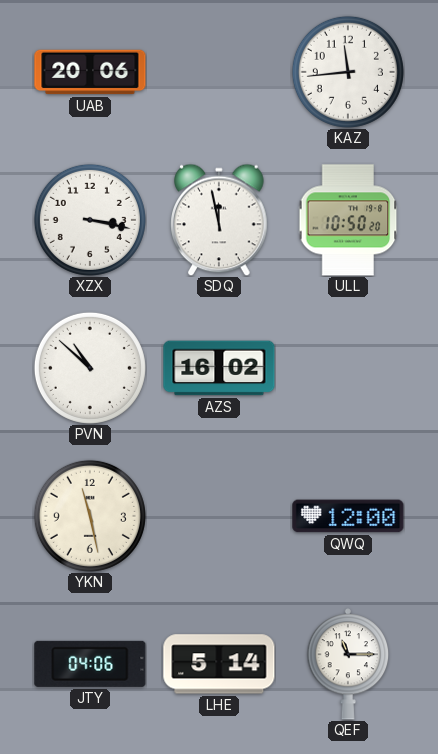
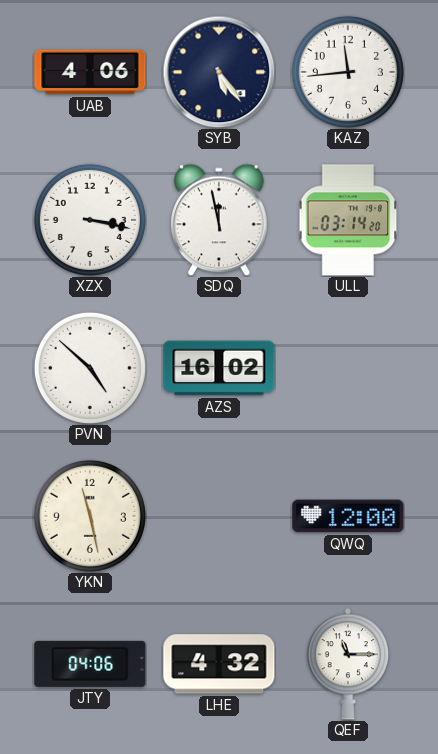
UAB: 20:06 -> 4:06
SYB: none -> 5:24
ULL: 10:50 -> 03:14
PVN: 10:52 -> 4:52
LHE: 5:14 -> 4:32
